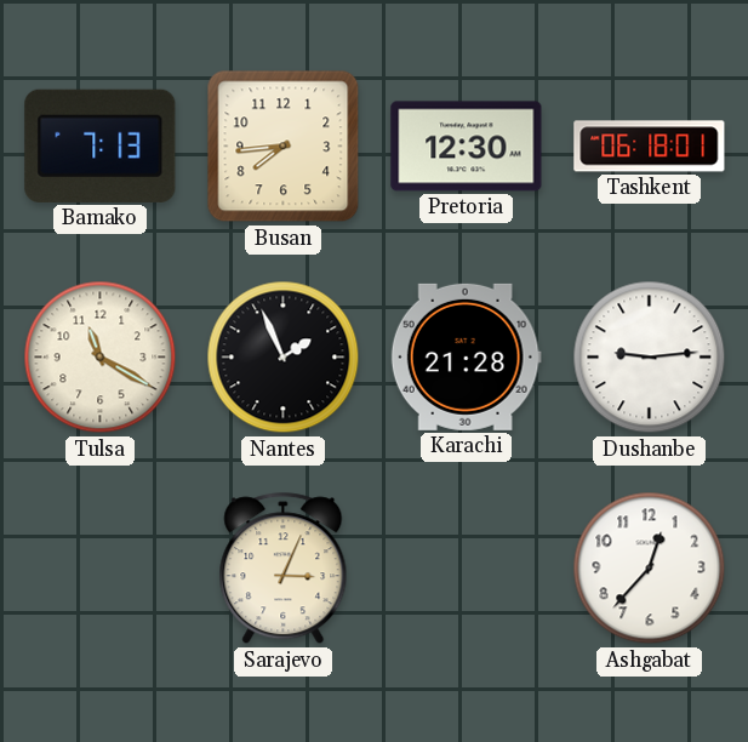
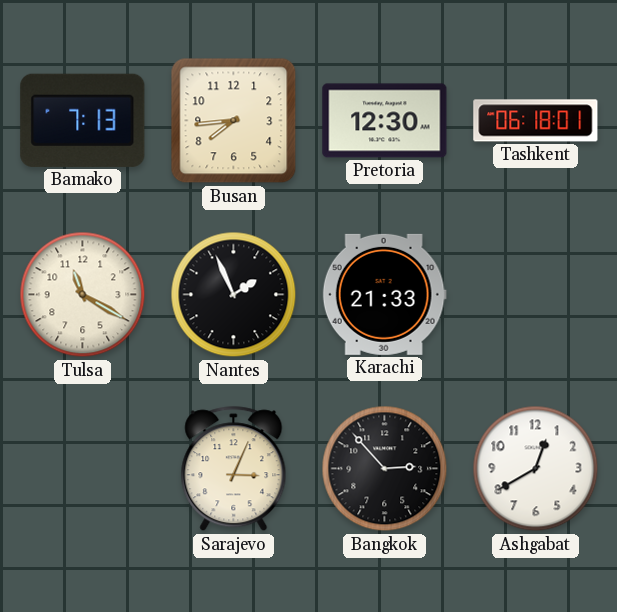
Karachi: 21:28 -> 21:33
Dushanbe: 9:14 -> none
Bangkok: none -> 2:53
Ashgabat: 12:37 -> 12:40
